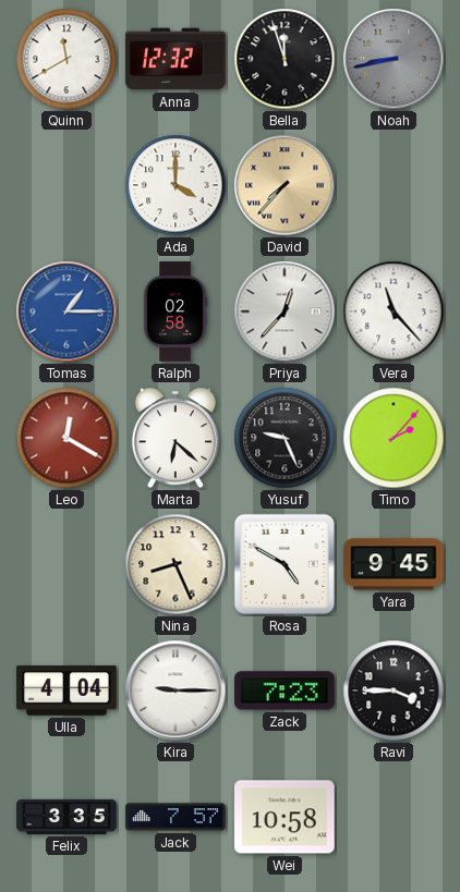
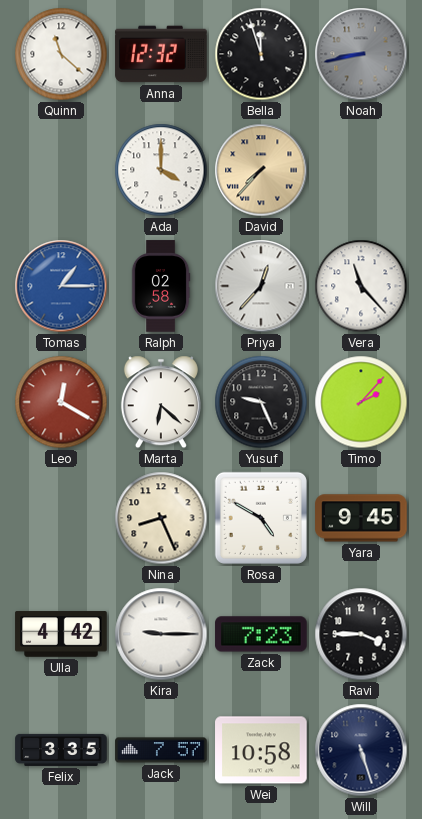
Quinn: 11:40 -> 11:22
Ulla: 4:04 -> 4:42
Will: none -> 5:27
